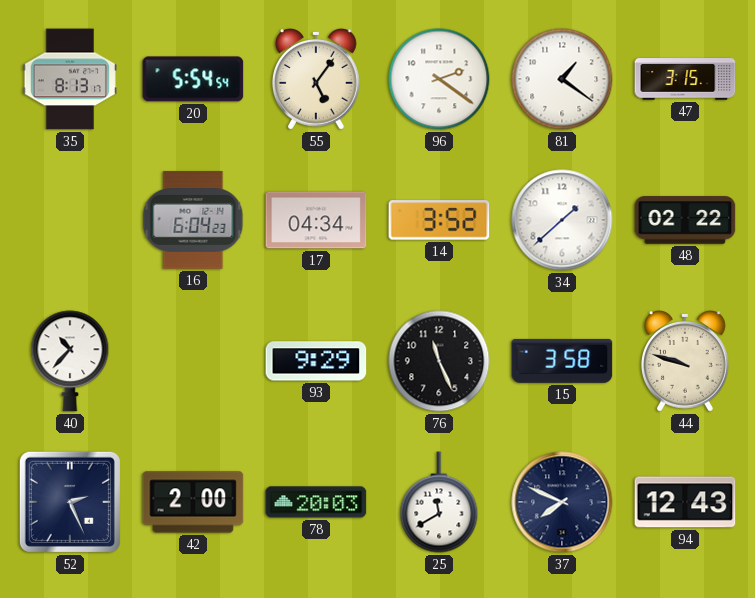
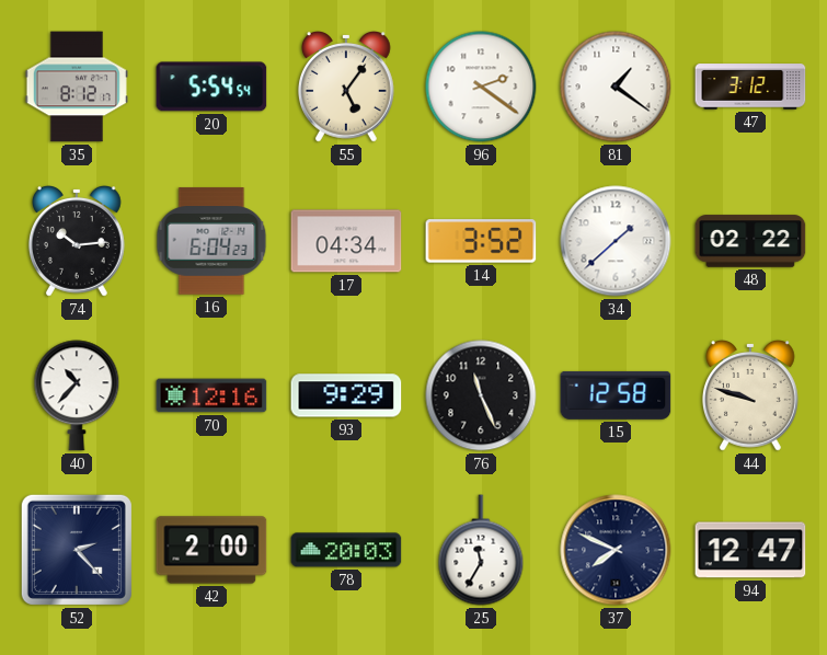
35: 8:13 -> 8:12
47: 3:15 -> 3:12
74: none -> 10:14
70: none -> 12:16
15: 3:58 -> 12:58
52: 2:26 -> 2:23
25: 11:40 -> 11:35
94: 12:43 -> 12:47
